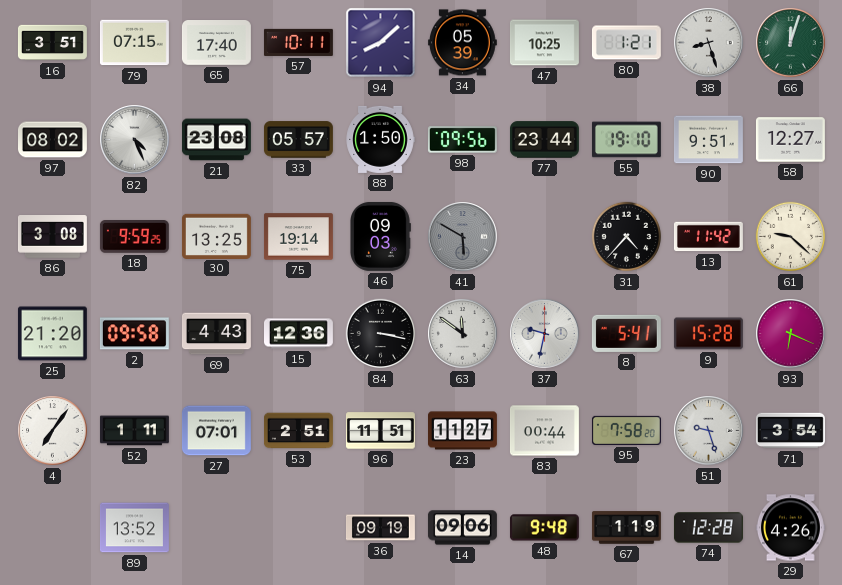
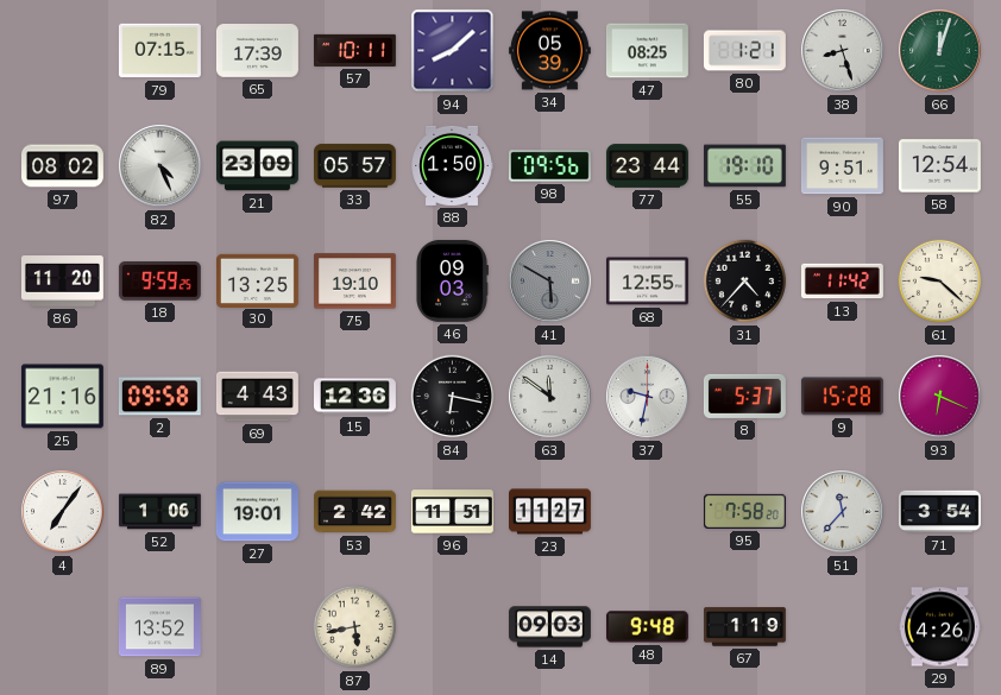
16: 3:51 -> none
65: 17:40 -> 17:39
47: 10:25 -> 08:25
21: 23:08 -> 23:09
58: 12:27 -> 12:54
86: 3:08 -> 11:20
75: 19:14 -> 19:10
68: none -> 12:55
25: 21:20 -> 21:16
84: 3:17 -> 6:17
8: 5:41 -> 5:37
52: 1:11 -> 1:06
27: 07:01 -> 19:01
53: 2:51 -> 2:42
83: 00:44 -> none
51: 9:27 -> 11:37
87: none -> 5:43
36: 09:19 -> none
14: 09:06 -> 09:03
74: 12:28 -> none
